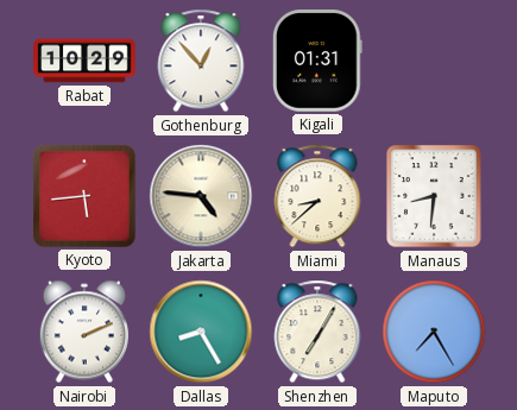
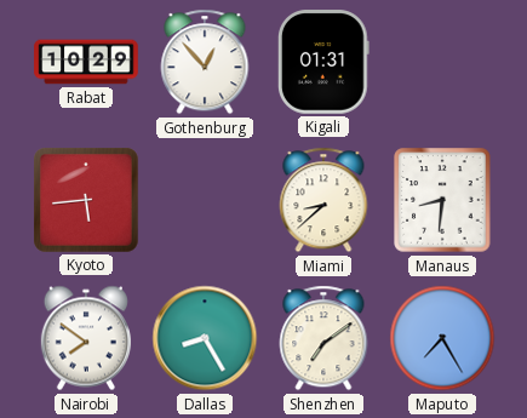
Jakarta: 4:46 -> none
Nairobi: 2:11 -> 7:51
Shenzhen: 7:05 -> 7:09
